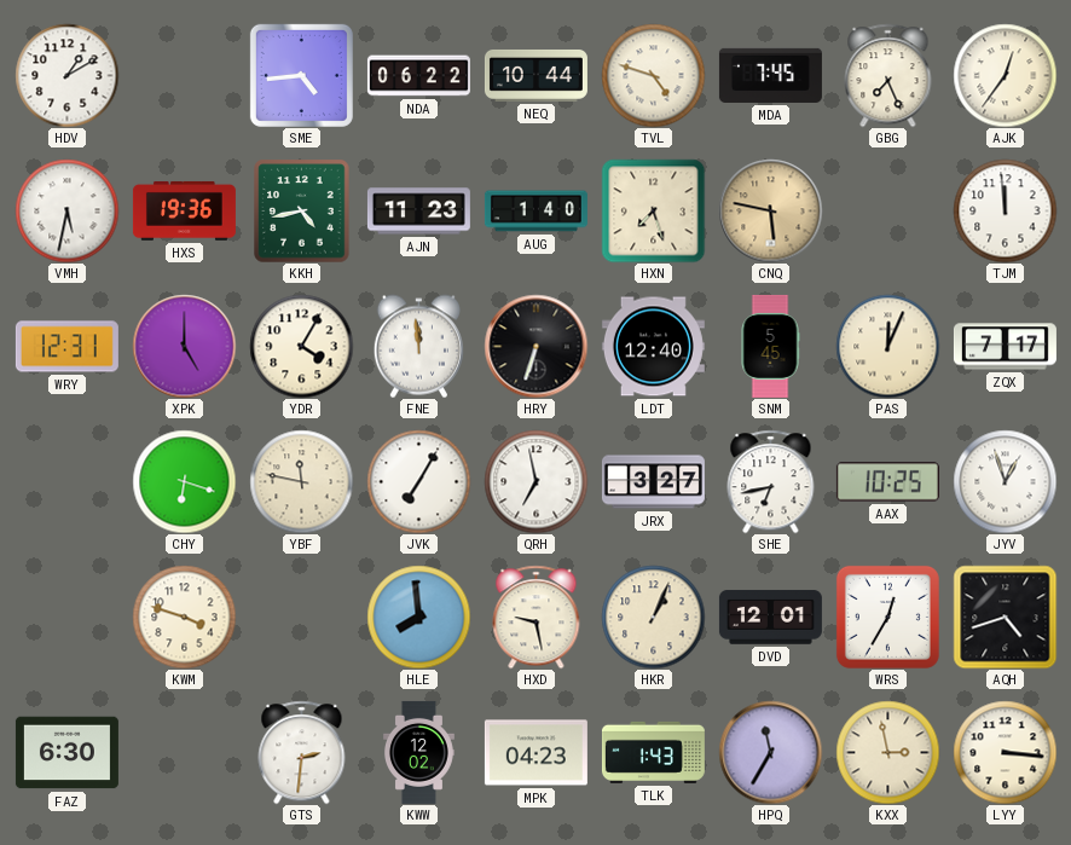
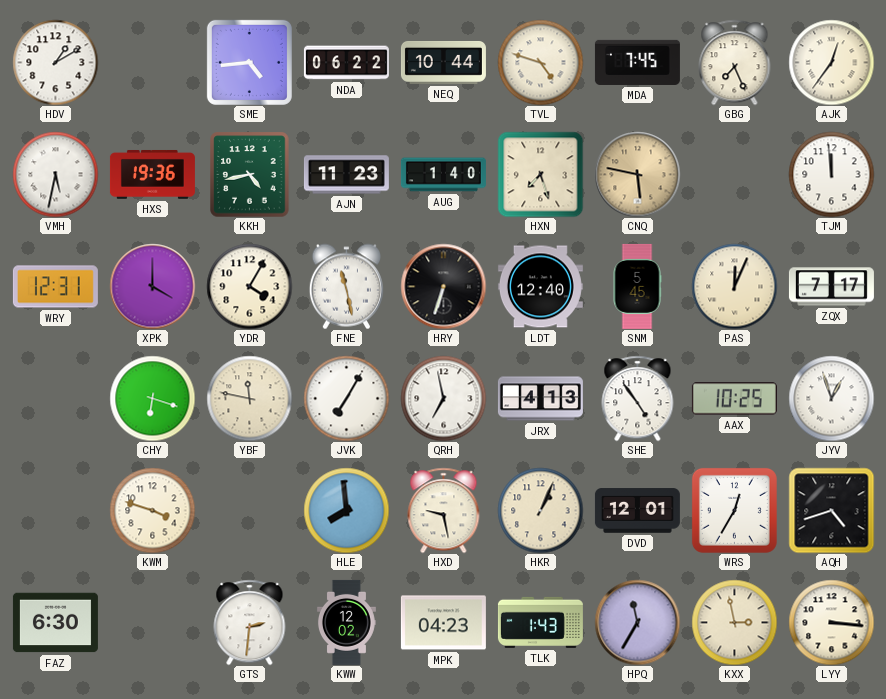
XPK: 5:00 -> 4:00
FNE: 11:59 -> 11:28
JRX: 3:27 -> 4:13
SHE: 6:43 -> 4:54
